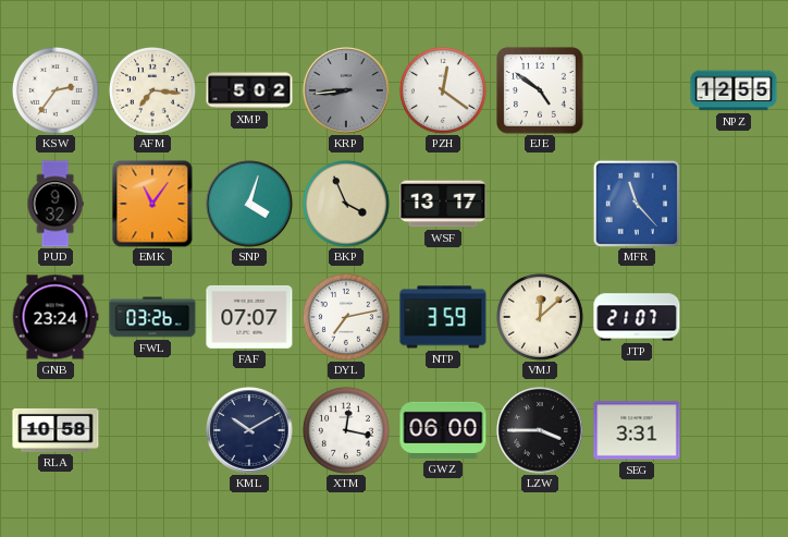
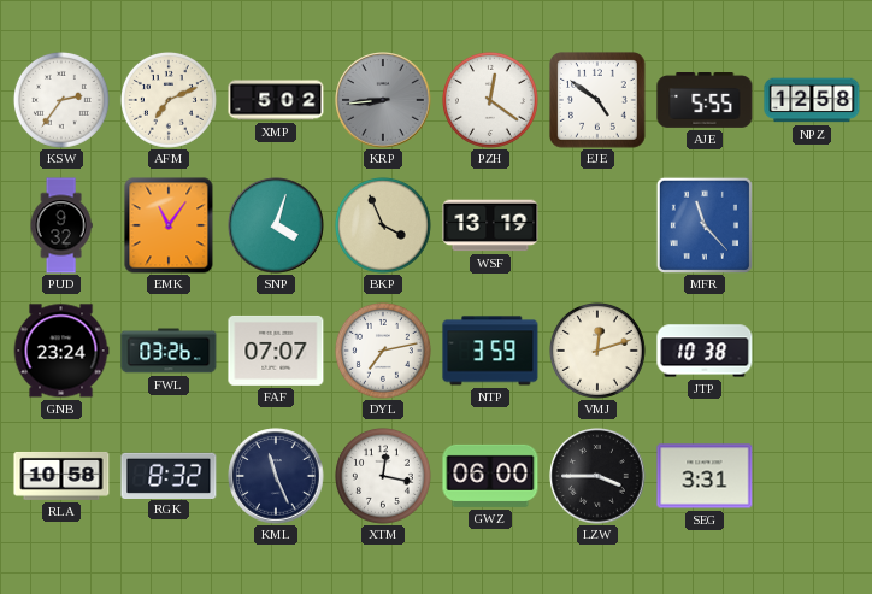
AFM: 7:16 -> 7:11
AJE: none -> 5:55
NPZ: 12:55 -> 12:58
WSF: 13:17 -> 13:19
VMJ: 12:08 -> 12:12
JTP: 21:07 -> 10:38
RGK: none -> 8:32
KML: 10:10 -> 11:26
